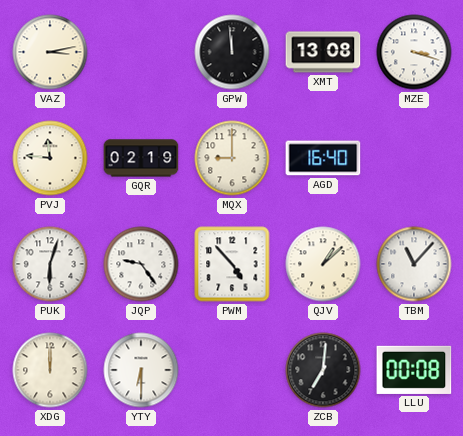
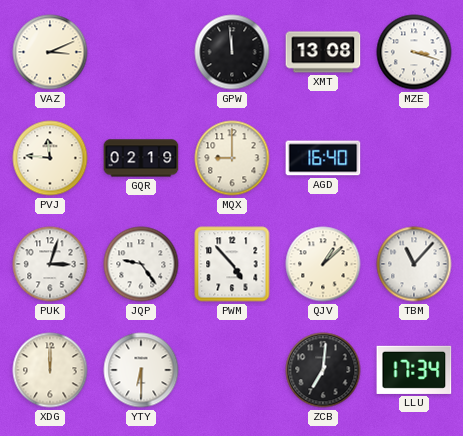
VAZ: 3:13 -> 3:11
PUK: 6:03 -> 3:03
LLU: 00:08 -> 17:34
